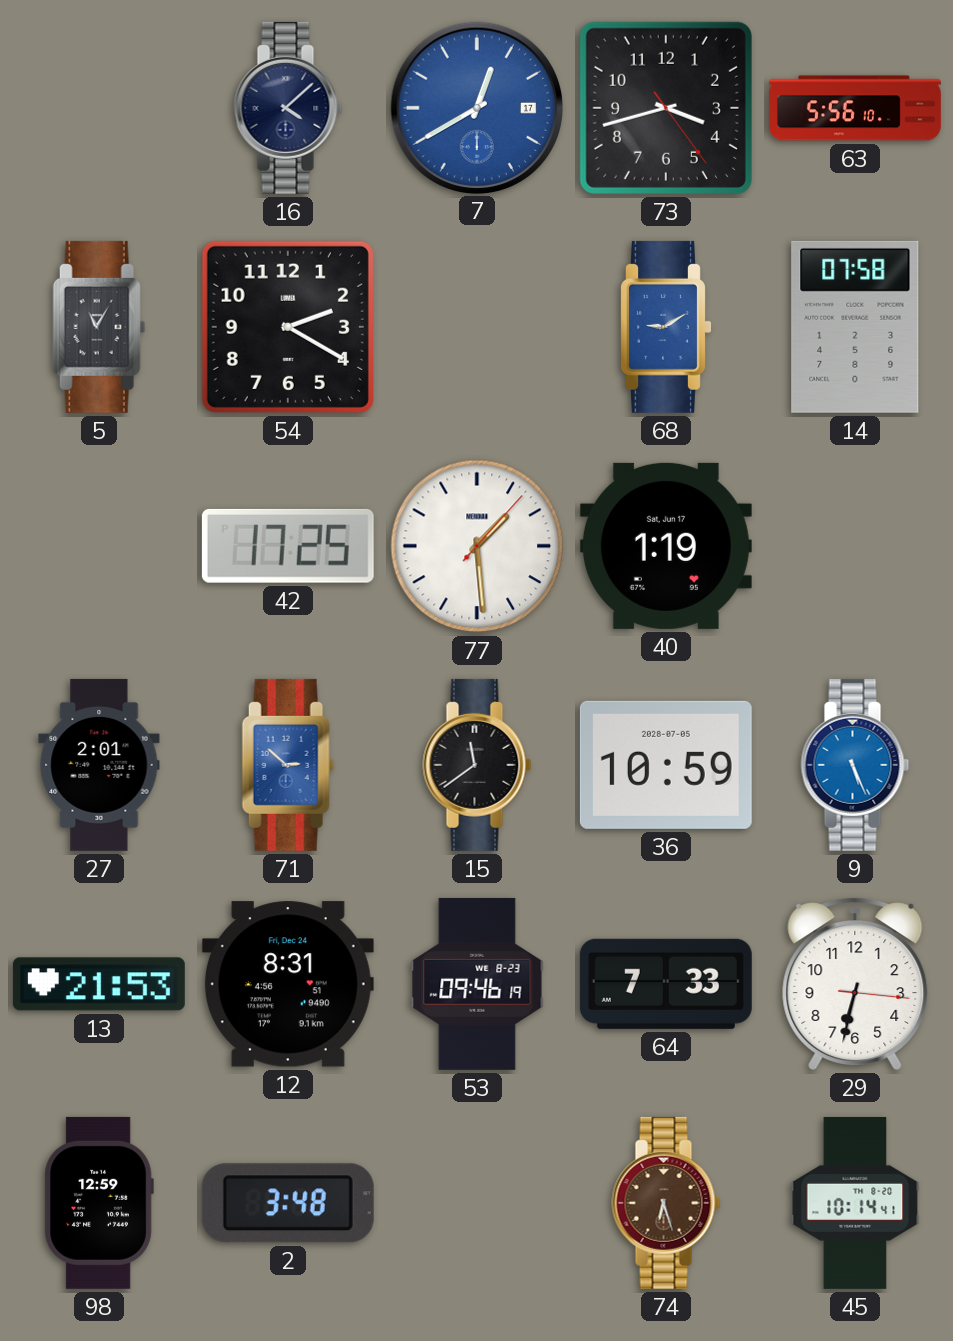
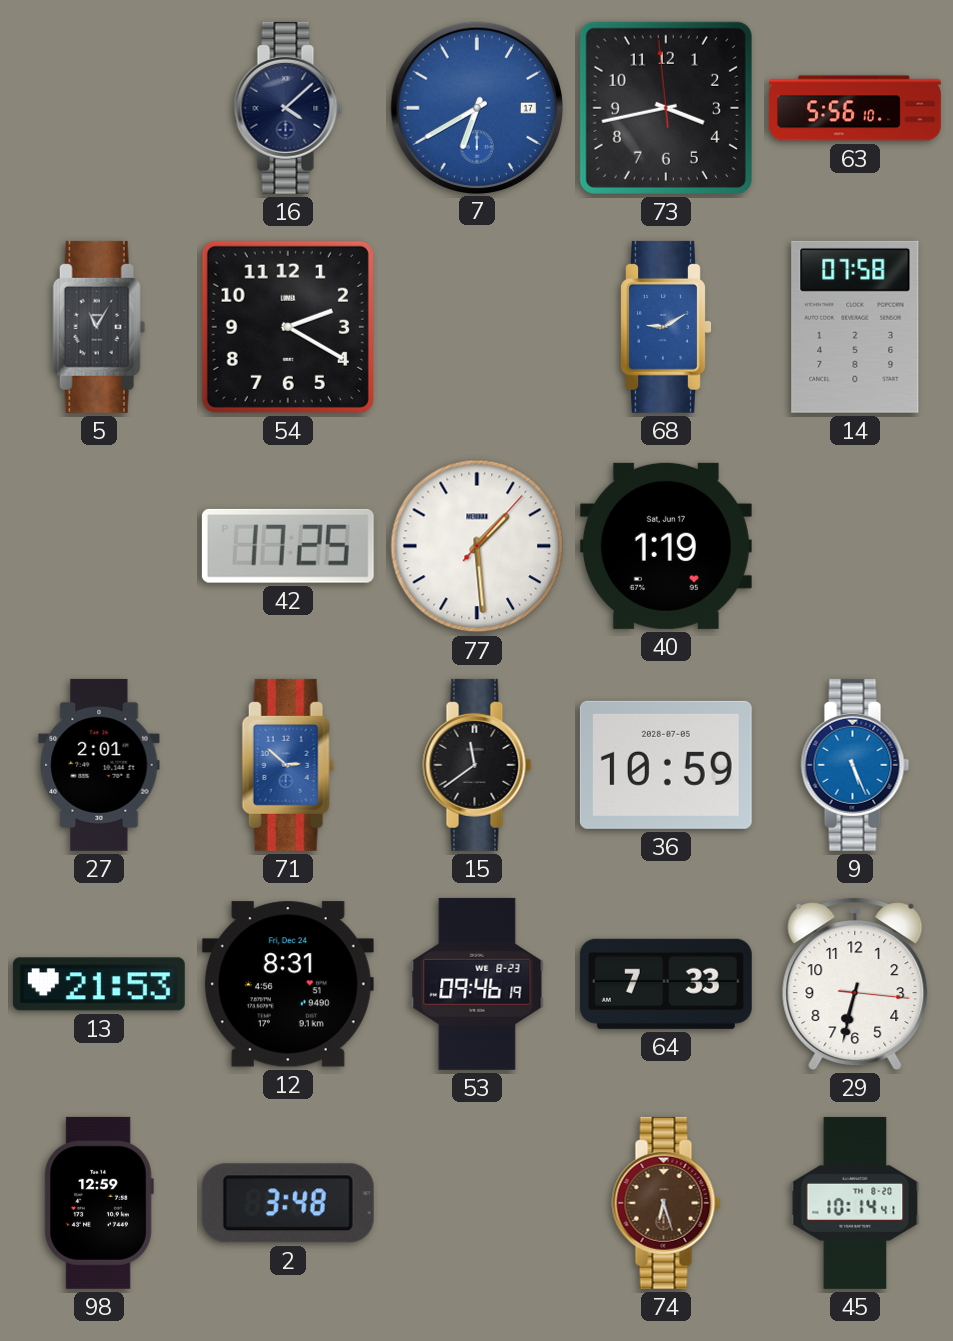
7: 12:40 -> 6:40
73: 3:42:24 -> 3:42:59
